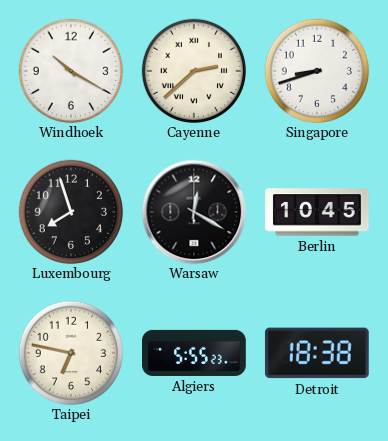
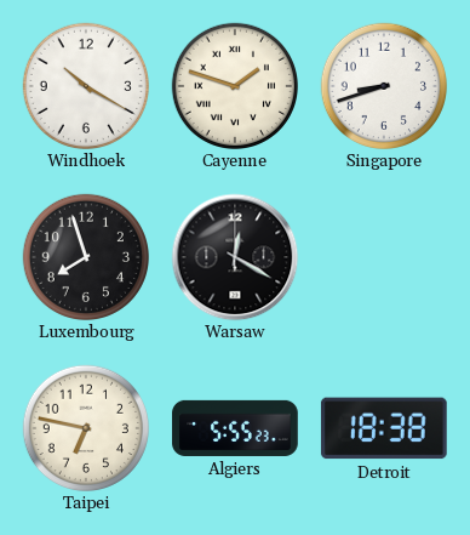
Cayenne: 2:38 -> 1:48
Berlin: 10:45 -> none
